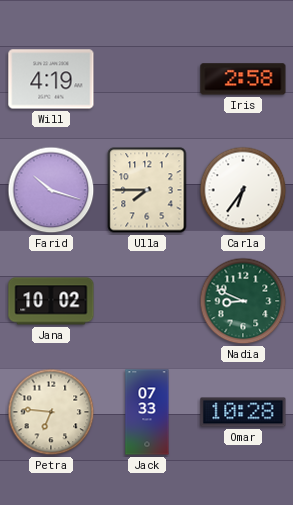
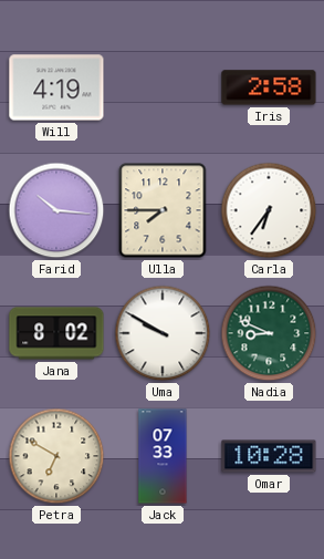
Farid: 10:18 -> 10:16
Jana: 10:02 -> 8:02
Uma: none -> 9:50
Petra: 6:46 -> 6:50
